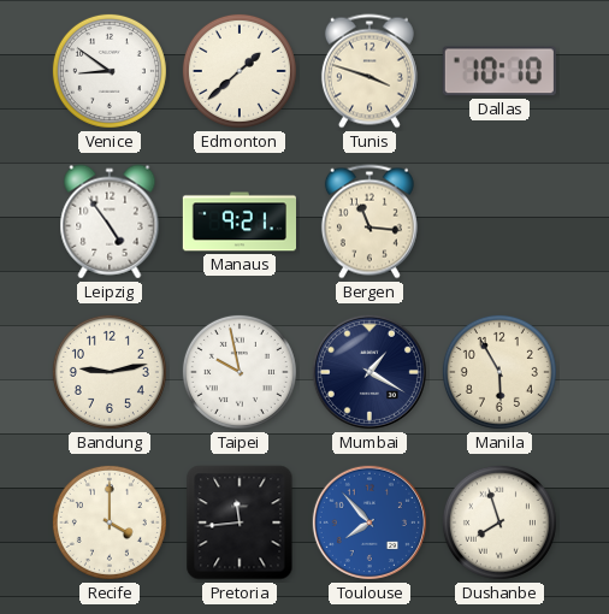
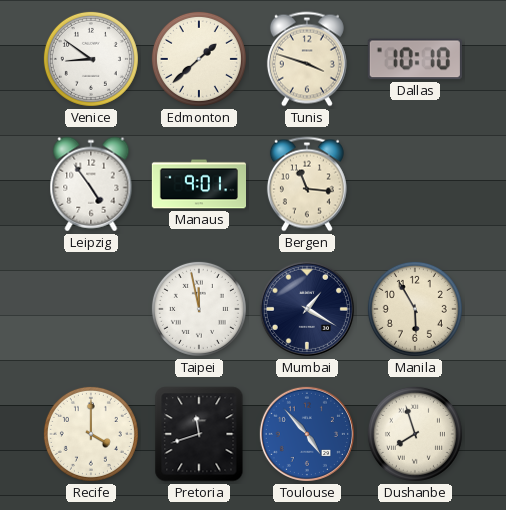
Manaus: 9:21 -> 9:01
Bandung: 9:13 -> none
Taipei: 9:58 -> 11:58
Pretoria: 11:44 -> 11:42
Toulouse: 7:53 -> 4:53
